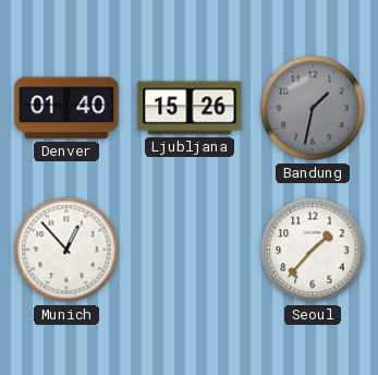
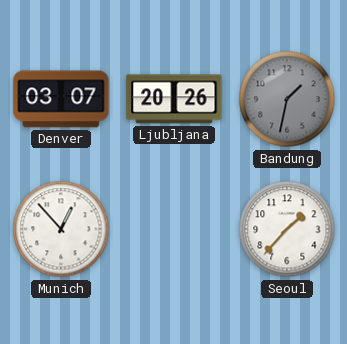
Denver: 01:40 -> 03:07
Ljubljana: 15:26 -> 20:26
